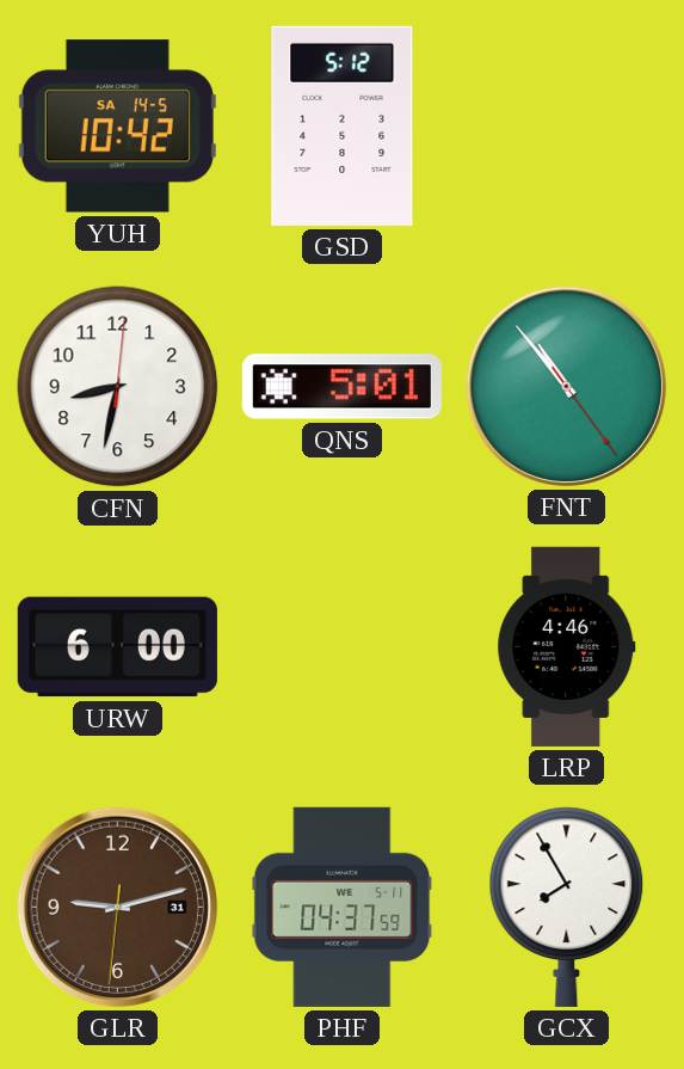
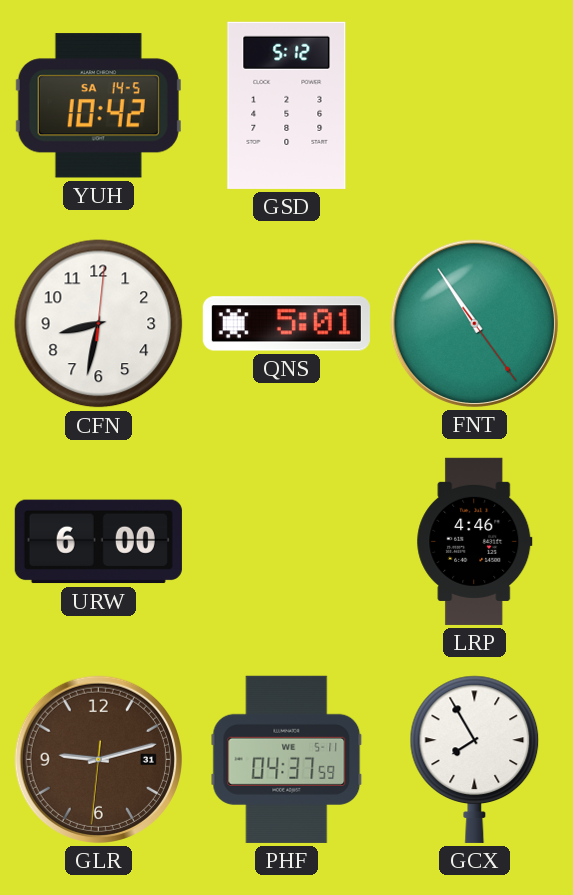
FNT: 10:53 -> 10:54
